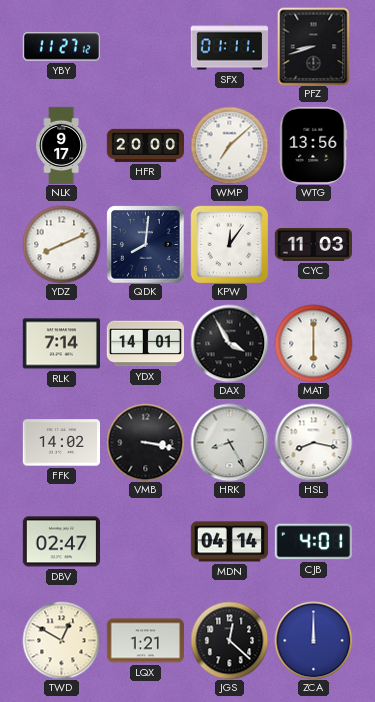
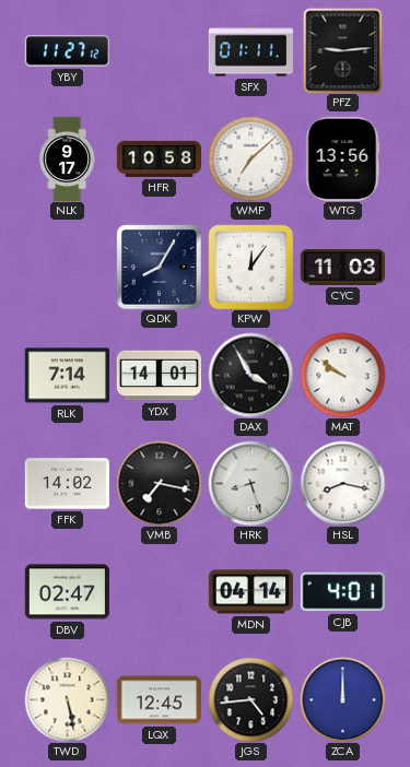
PFZ: 8:42 -> 9:14
HFR: 20:00 -> 10:58
YDZ: 8:11 -> none
QDK: 8:01 -> 8:05
MAT: 6:00 -> 9:51
VMB: 3:17 -> 7:17
HRK: 8:25 -> 8:27
TWD: 12:50 -> 5:28
LQX: 1:21 -> 12:45
JGS: 12:22 -> 4:44
